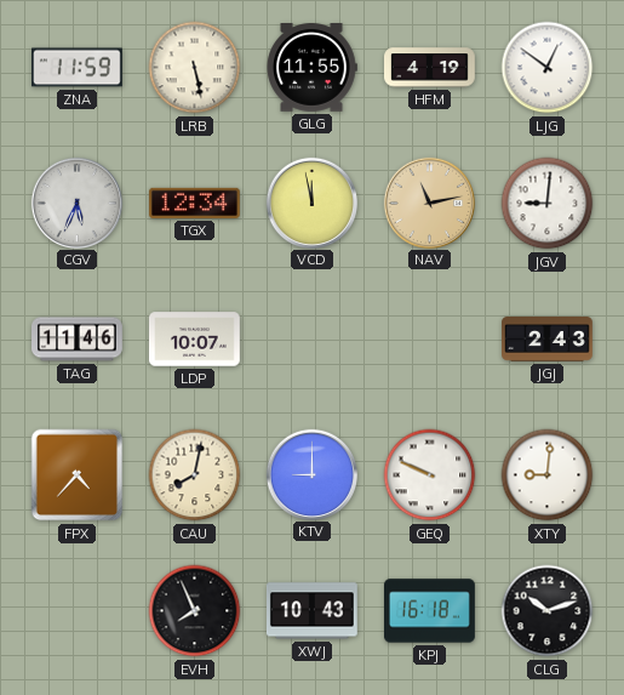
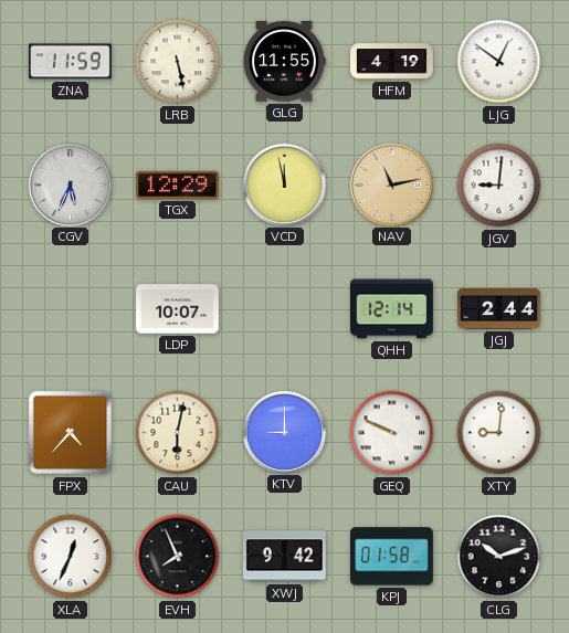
TGX: 12:34 -> 12:29
TAG: 11:46 -> none
QHH: none -> 12:14
JGJ: 2:43 -> 2:44
CAU: 8:02 -> 6:02
XLA: none -> 12:34
XWJ: 10:43 -> 9:42
KPJ: 16:18 -> 01:58
